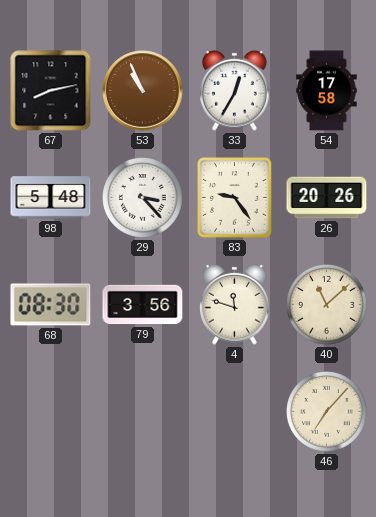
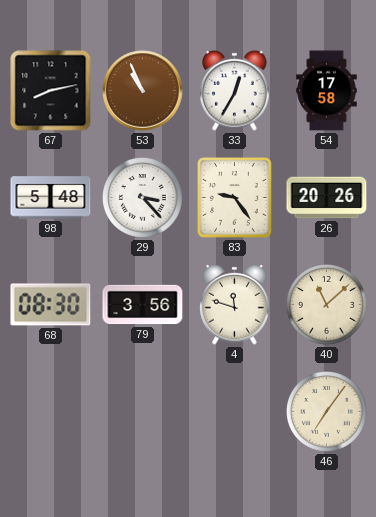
46: 7:07 -> 7:06
